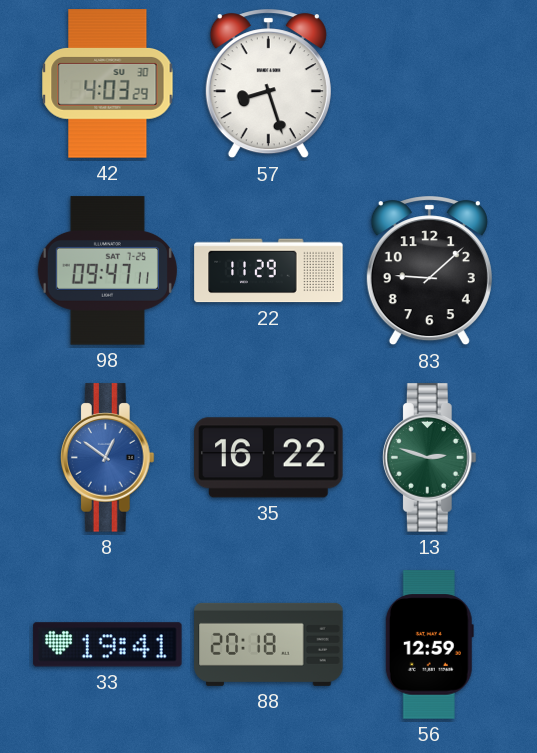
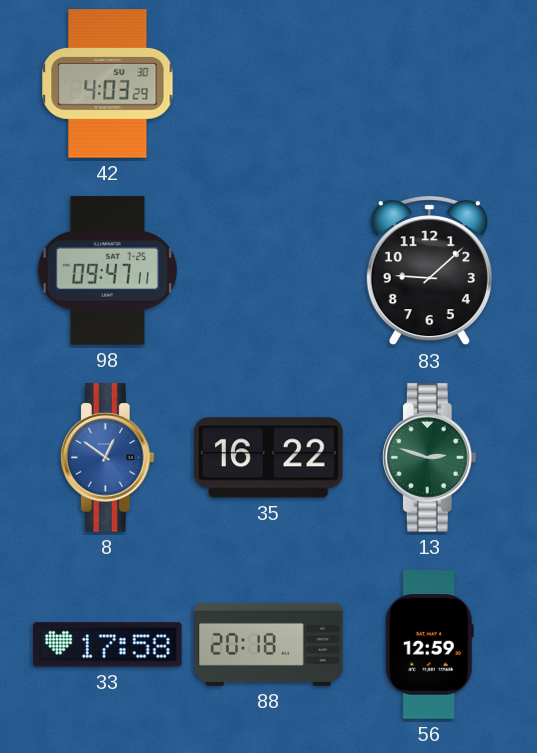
57: 8:27 -> none
22: 11:29 -> none
33: 19:41 -> 17:58
